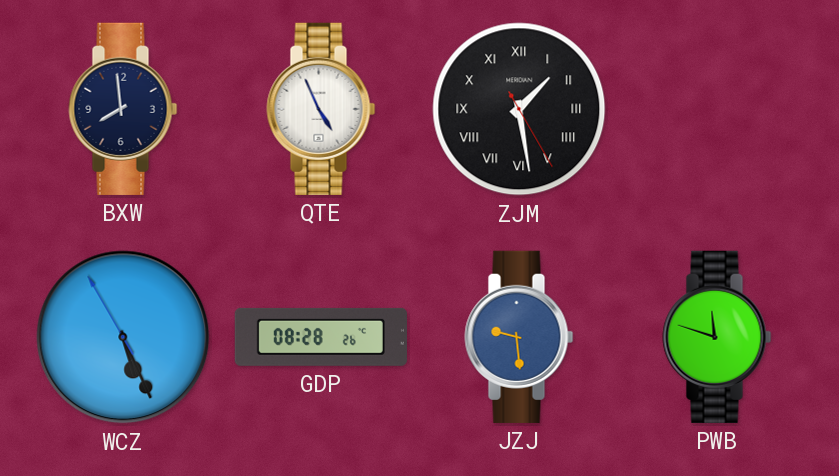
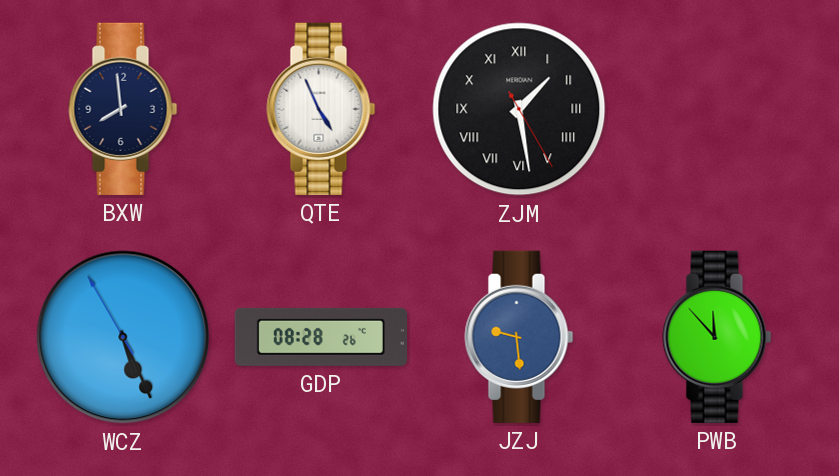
PWB: 11:48 -> 11:53
